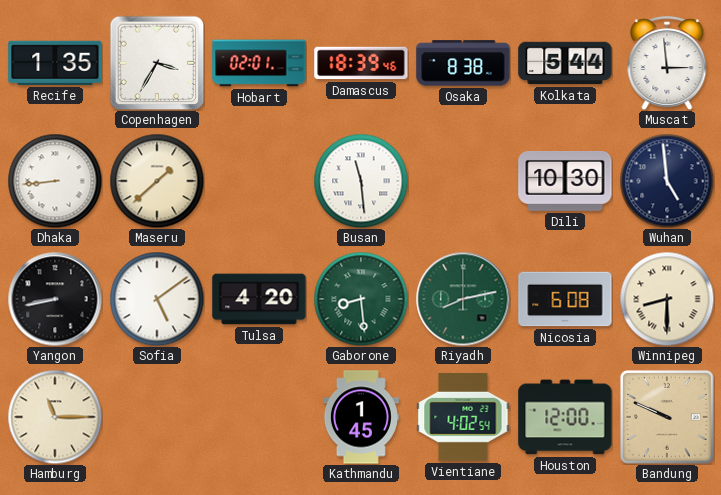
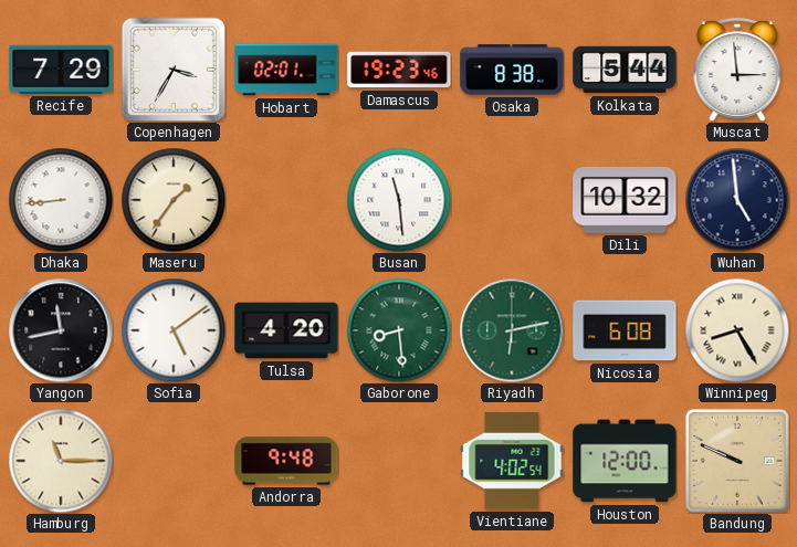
Recife: 1:35 -> 7:29
Damascus: 18:39 -> 19:23
Maseru: 1:38 -> 1:36
Dili: 10:30 -> 10:32
Yangon: 8:43 -> 11:43
Riyadh: 8:13 -> 6:13
Winnipeg: 8:30 -> 8:25
Andorra: none -> 9:48
Kathmandu: 1:45 -> none
